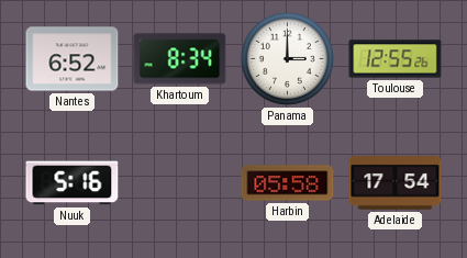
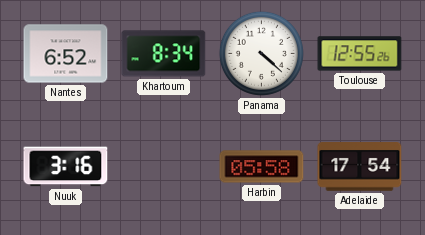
Panama: 3:00 -> 4:22
Nuuk: 5:16 -> 3:16
